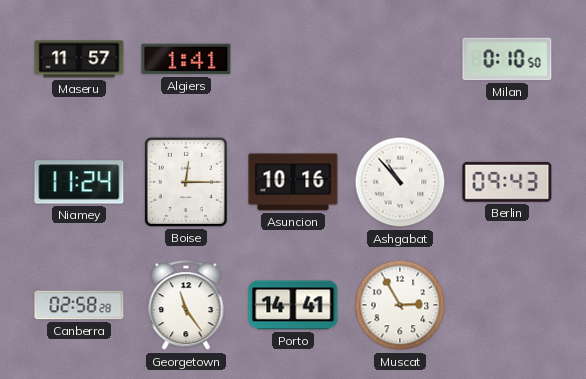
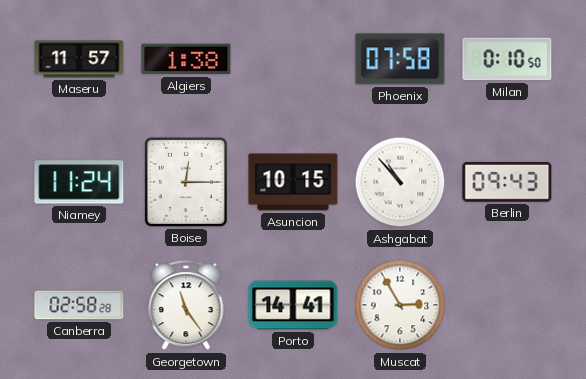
Algiers: 1:41 -> 1:38
Phoenix: none -> 07:58
Asuncion: 10:16 -> 10:15
